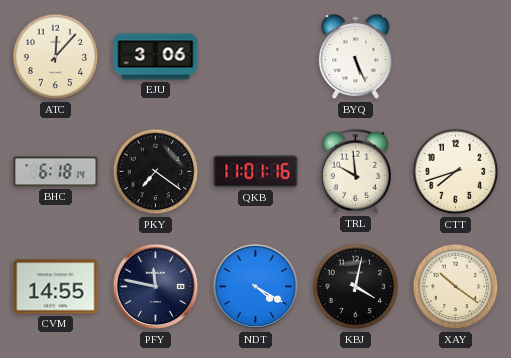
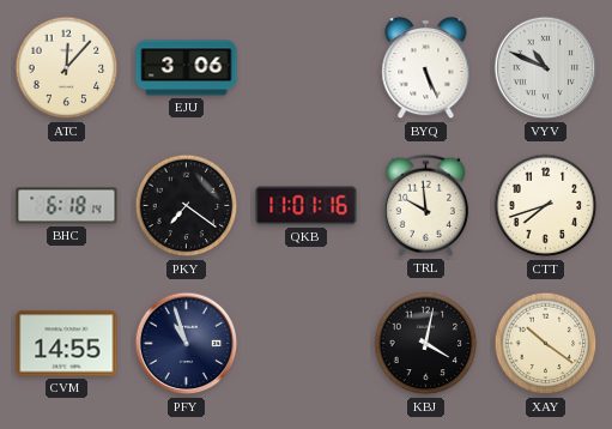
VYV: none -> 10:49
PFY: 11:47 -> 10:57
NDT: 4:20 -> none
